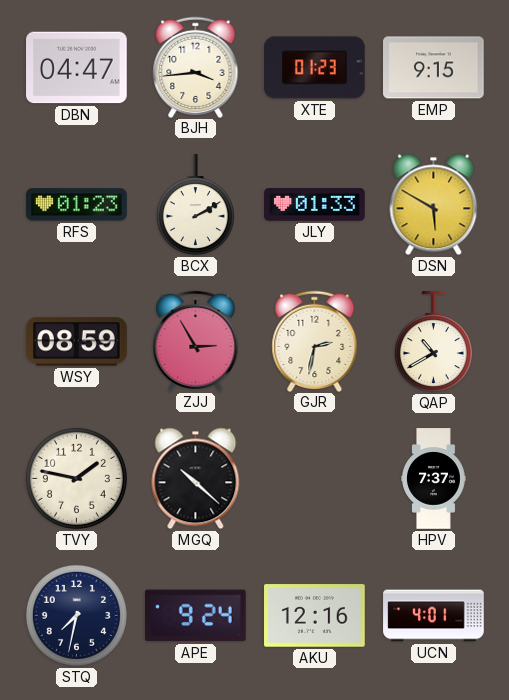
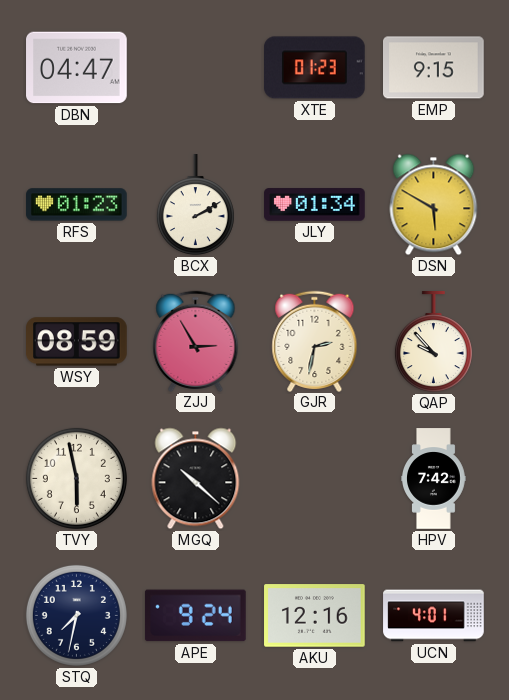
BJH: 3:44 -> none
JLY: 01:33 -> 01:34
QAP: 10:40 -> 9:53
TVY: 1:47 -> 5:58
HPV: 7:37 -> 7:42
